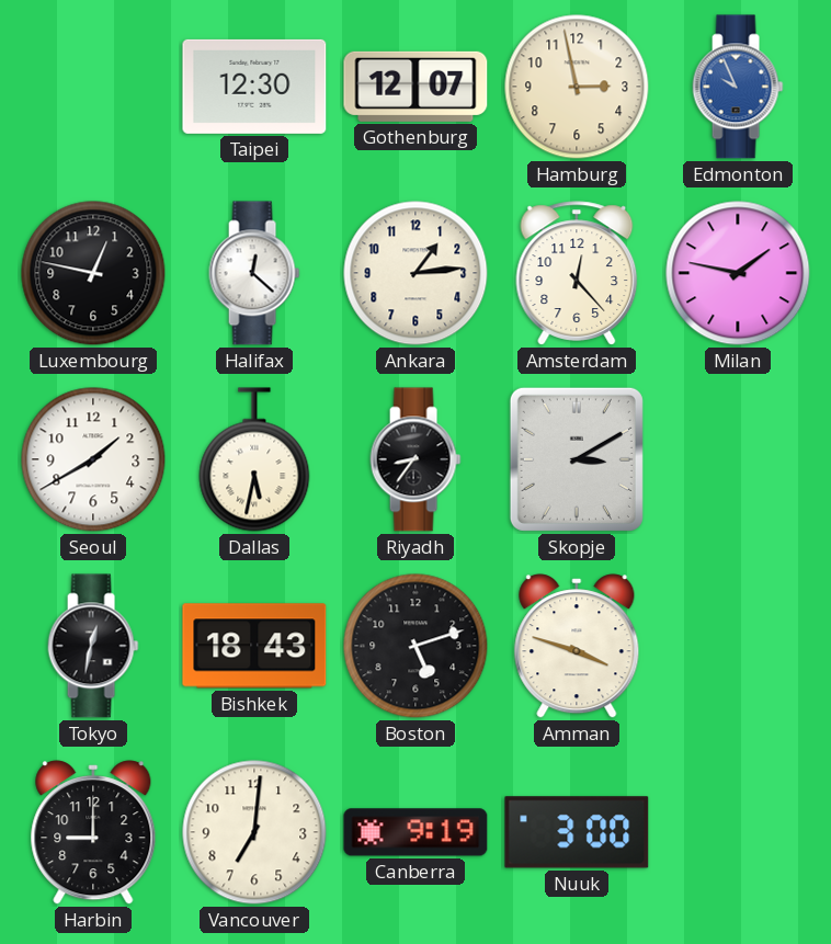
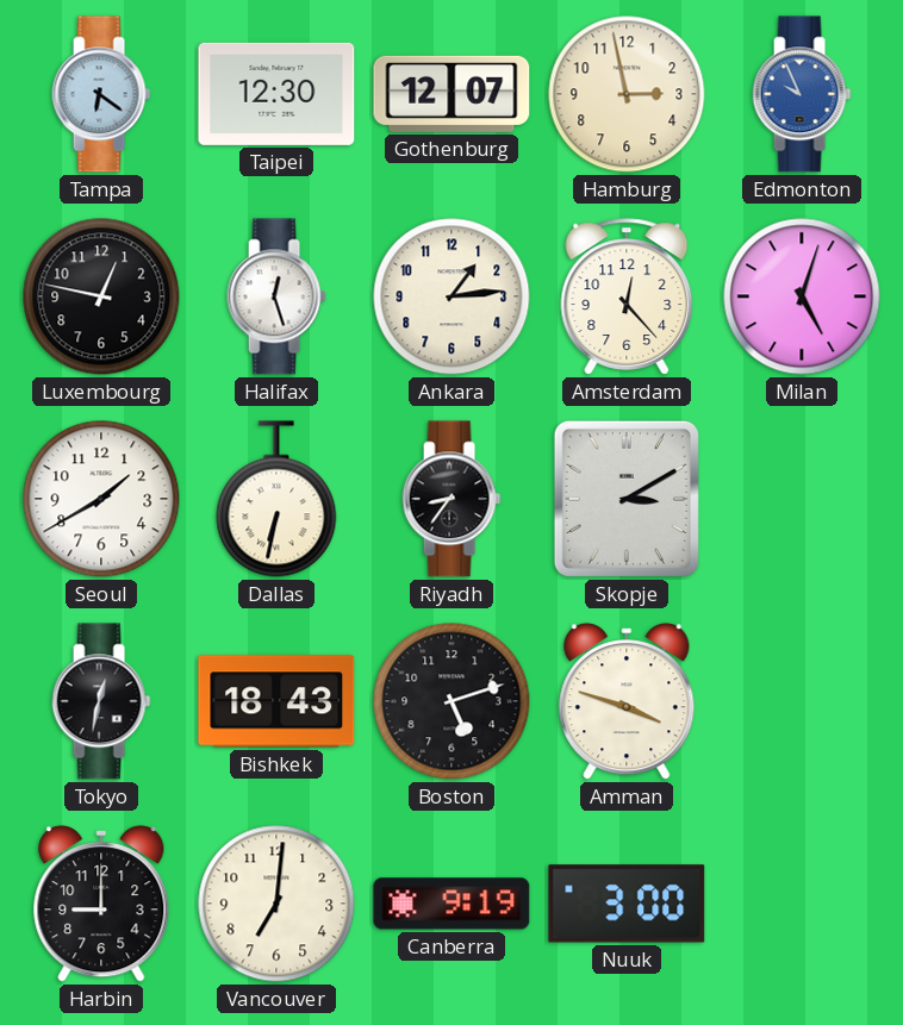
Tampa: none -> 6:21
Halifax: 12:22 -> 12:27
Milan: 1:47 -> 5:03
Dallas: 5:32 -> 6:32
